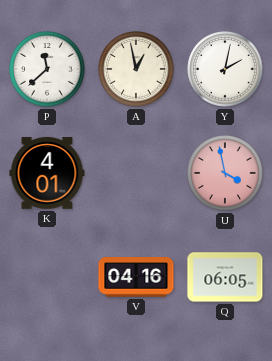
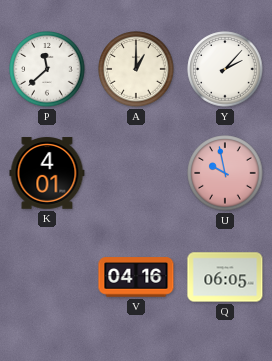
A: 12:58 -> 1:00
Y: 2:02 -> 2:07
U: 3:58 -> 9:58
